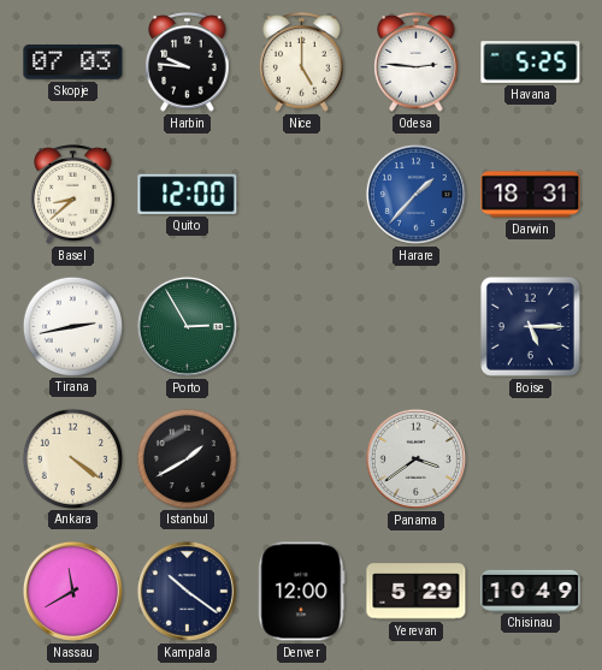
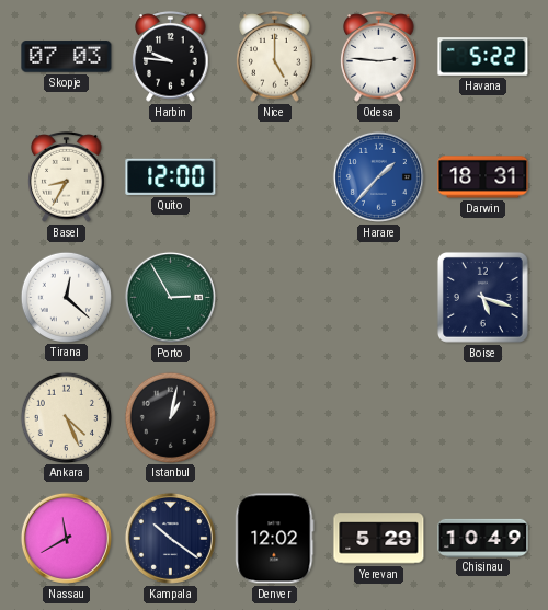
Havana: 5:25 -> 5:22
Basel: 8:38 -> 8:35
Tirana: 2:43 -> 12:22
Boise: 5:15 -> 5:18
Ankara: 4:21 -> 4:26
Istanbul: 1:40 -> 1:02
Panama: 3:39 -> none
Denver: 12:00 -> 12:02
